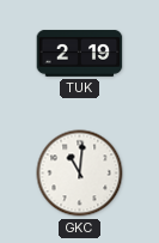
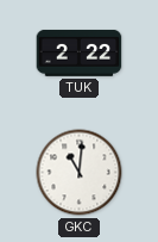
TUK: 2:19 -> 2:22
